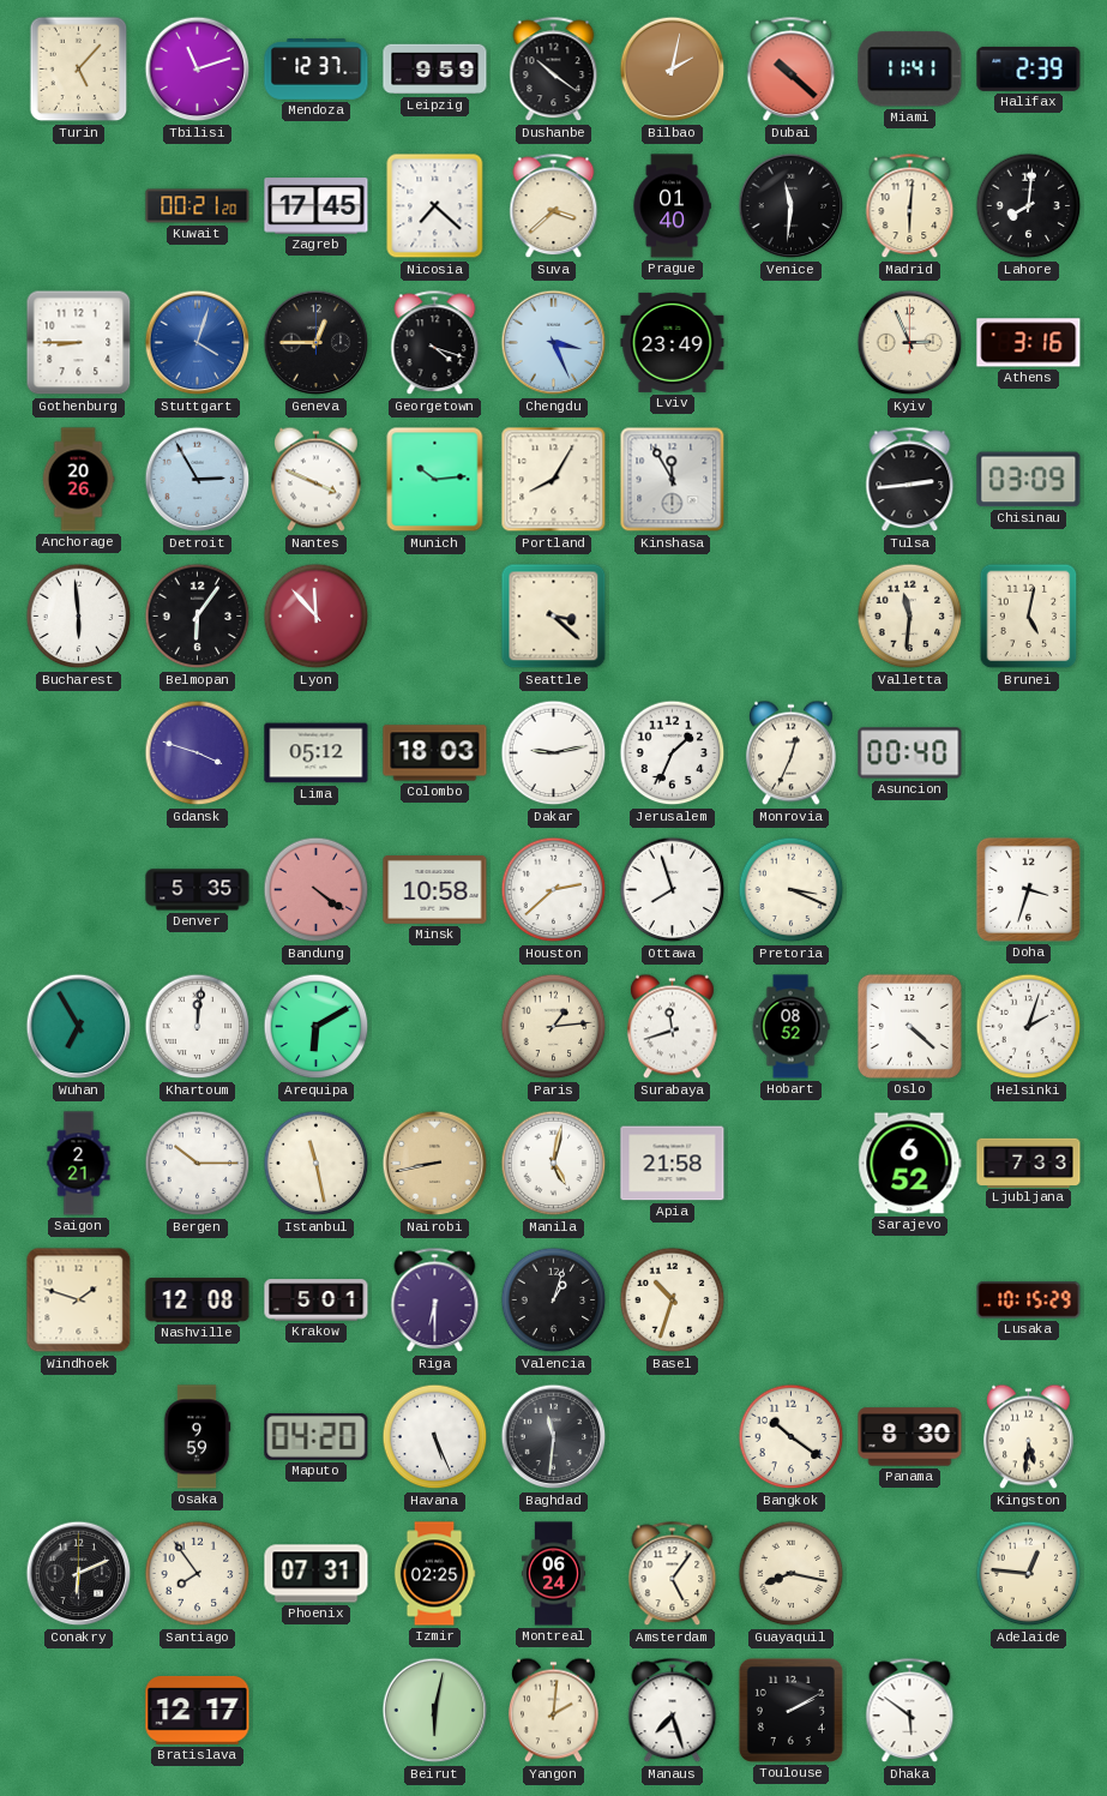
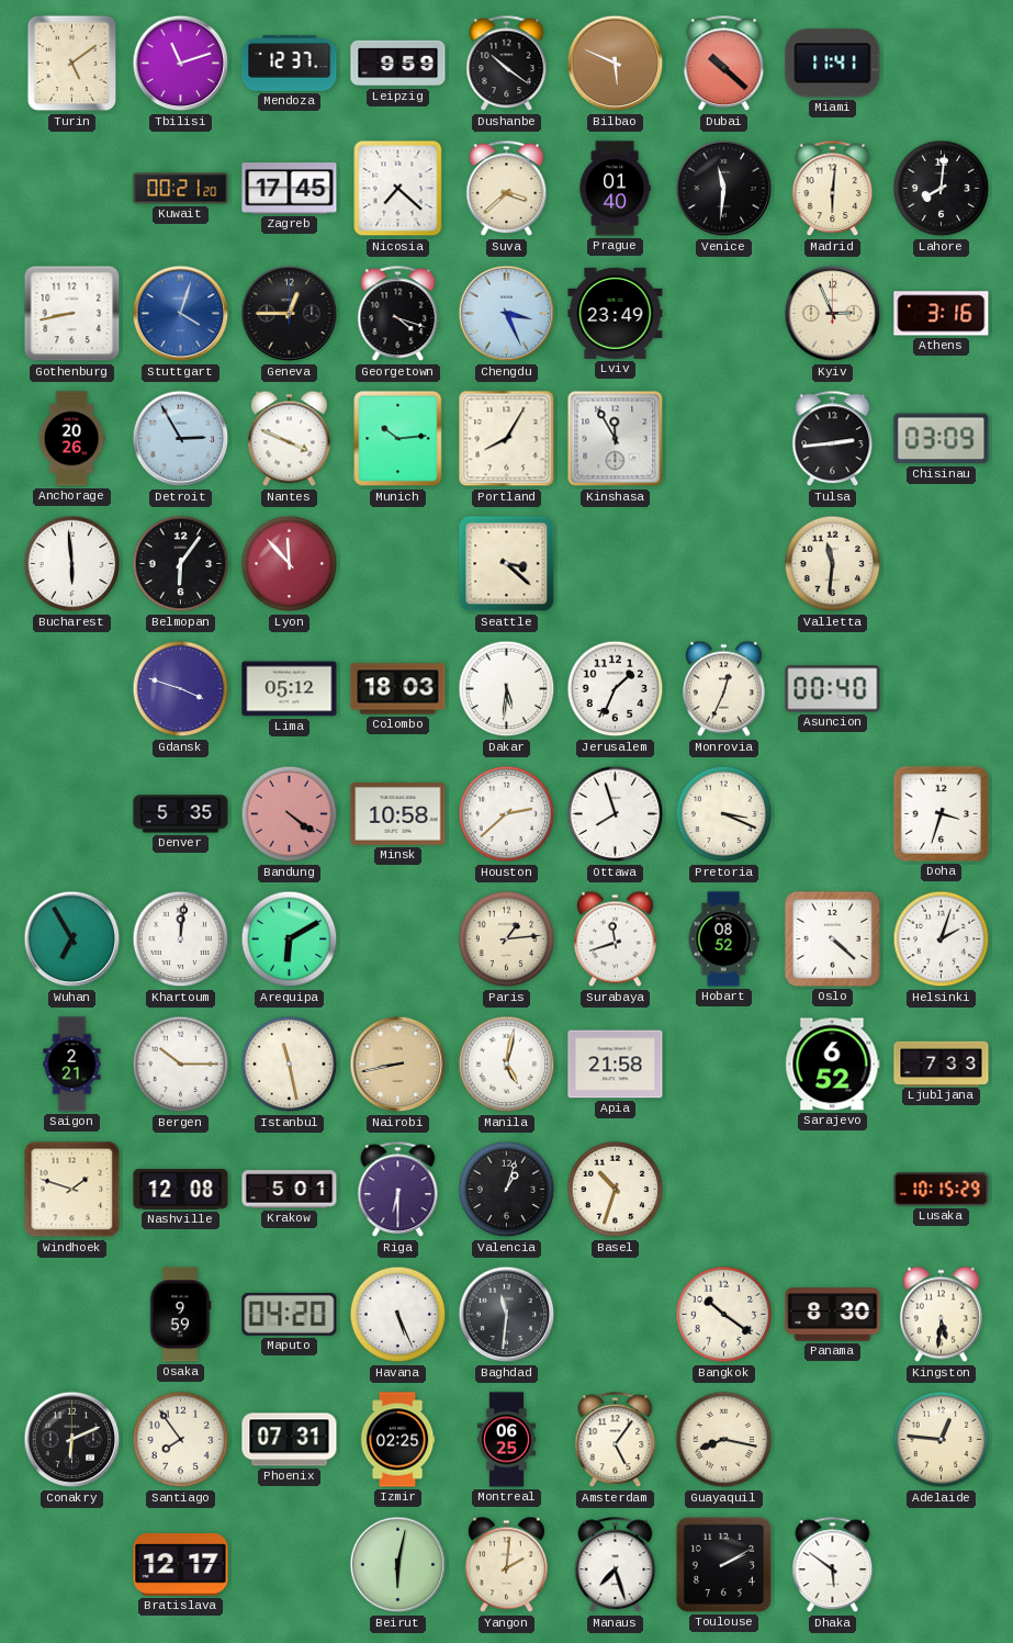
Turin: 5:07 -> 5:09
Bilbao: 2:02 -> 5:49
Halifax: 2:39 -> none
Gothenburg: 8:45 -> 8:43
Brunei: 5:02 -> none
Dakar: 9:13 -> 5:31
Montreal: 06:24 -> 06:25
